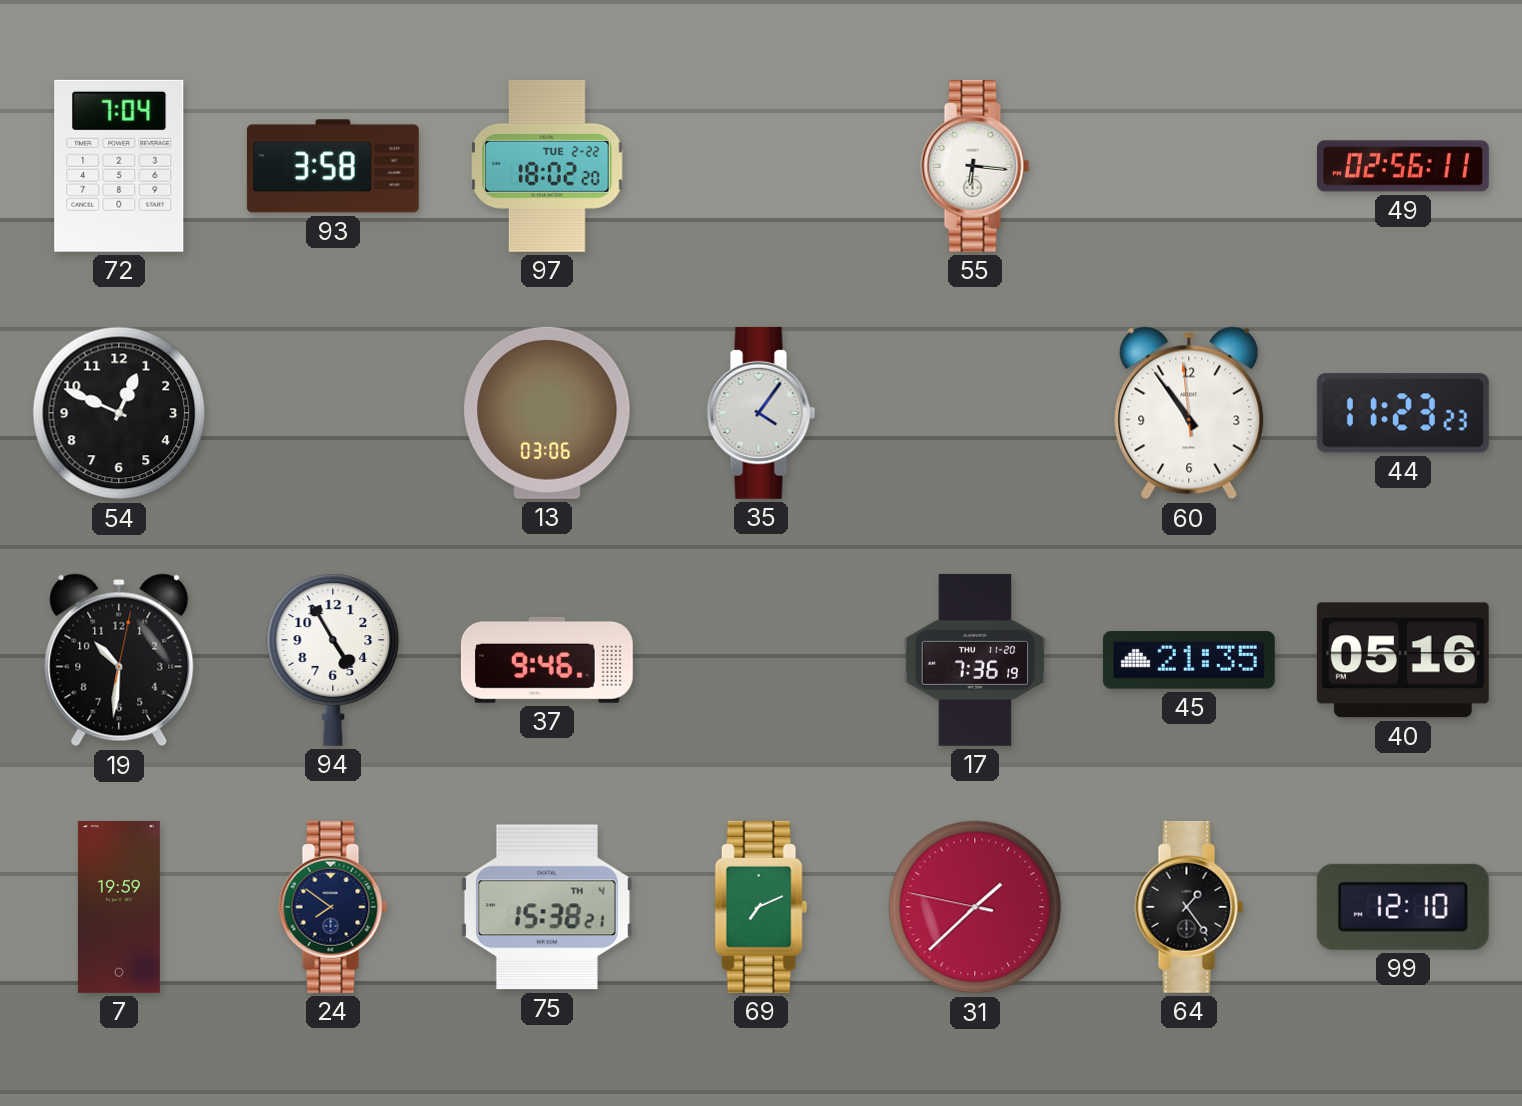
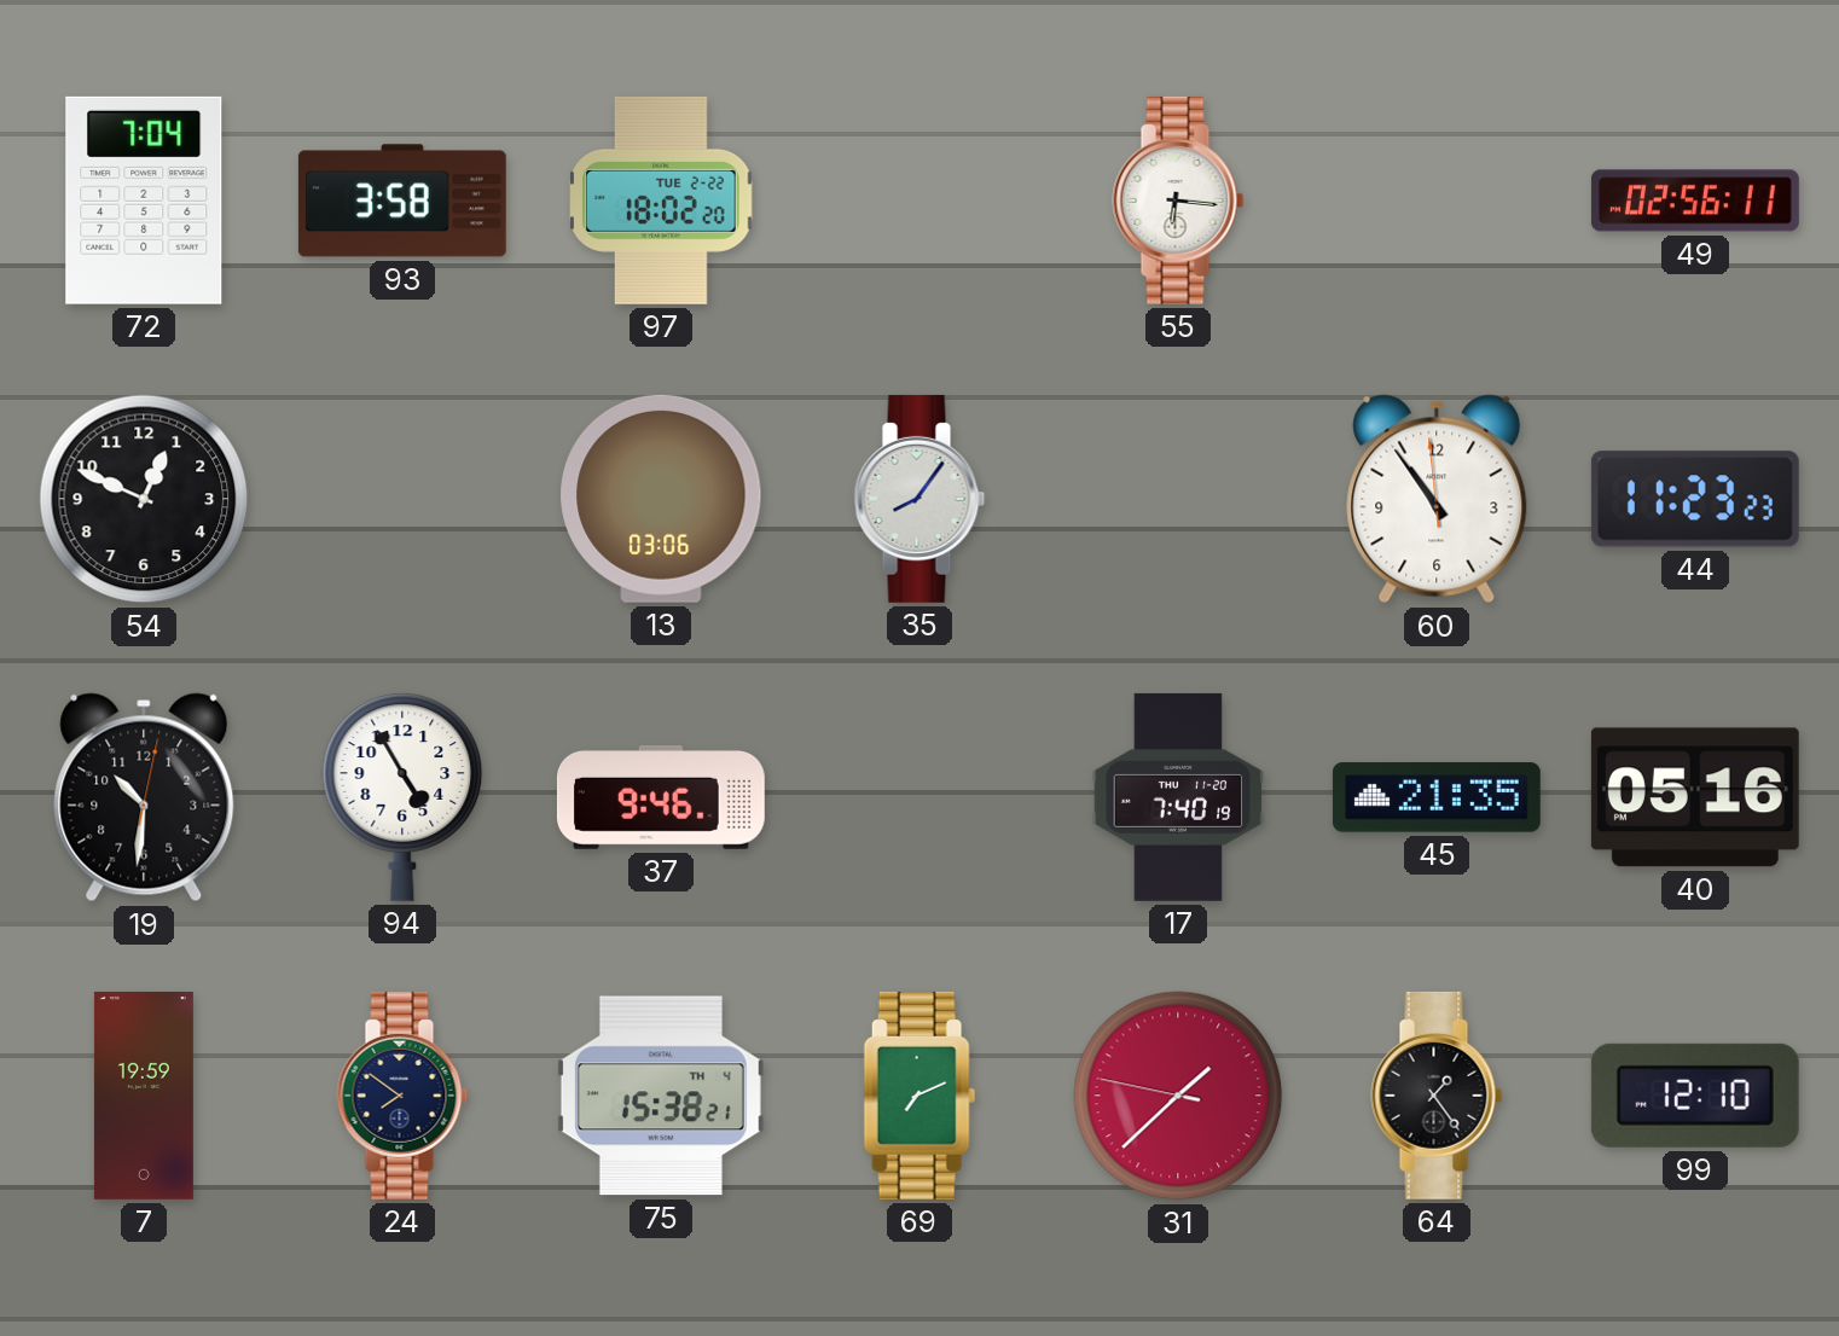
35: 4:06 -> 8:06
17: 7:36 -> 7:40
